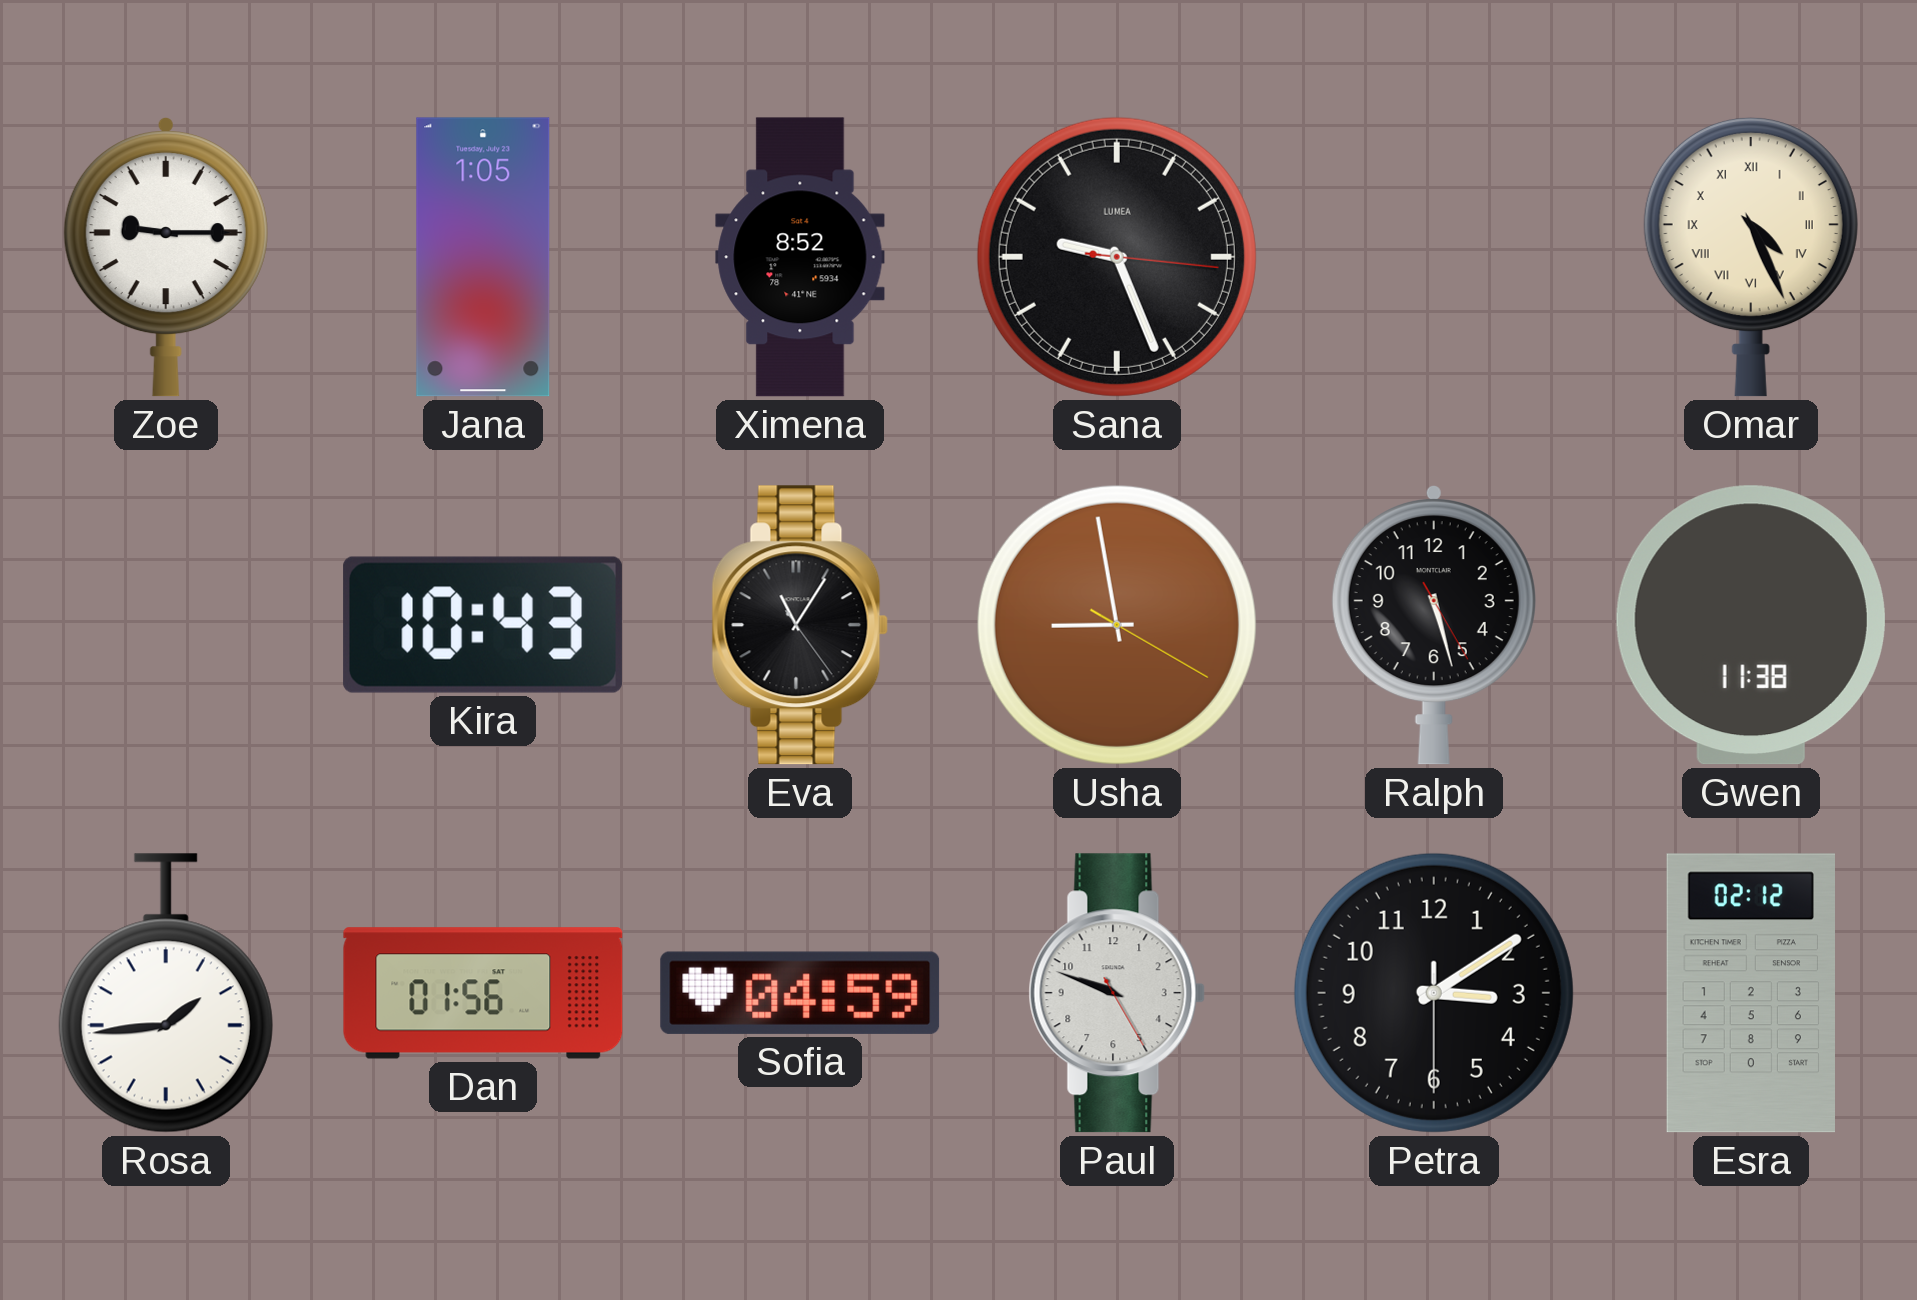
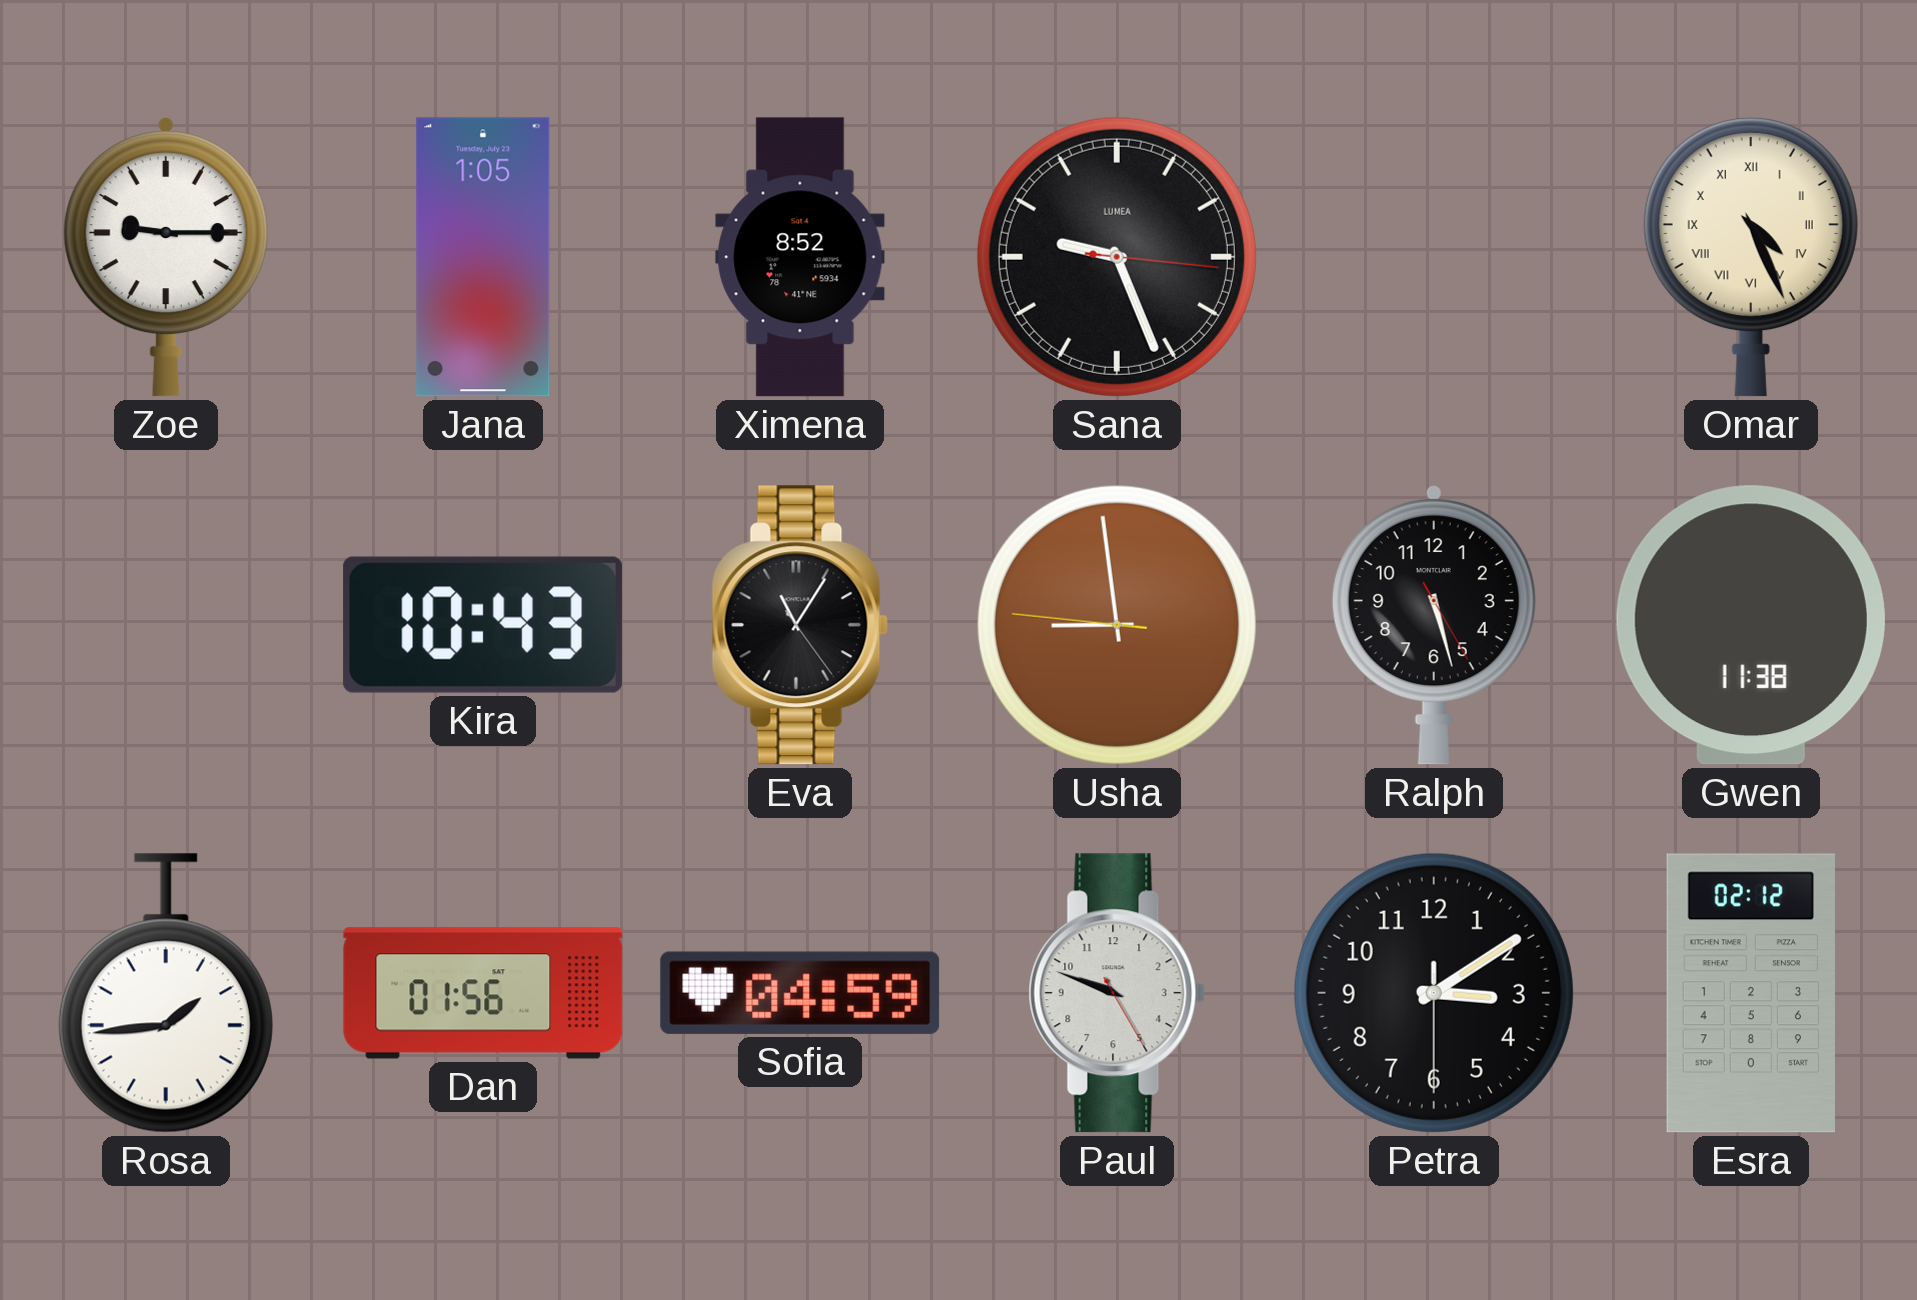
Usha: 8:58:20 -> 8:58:46
